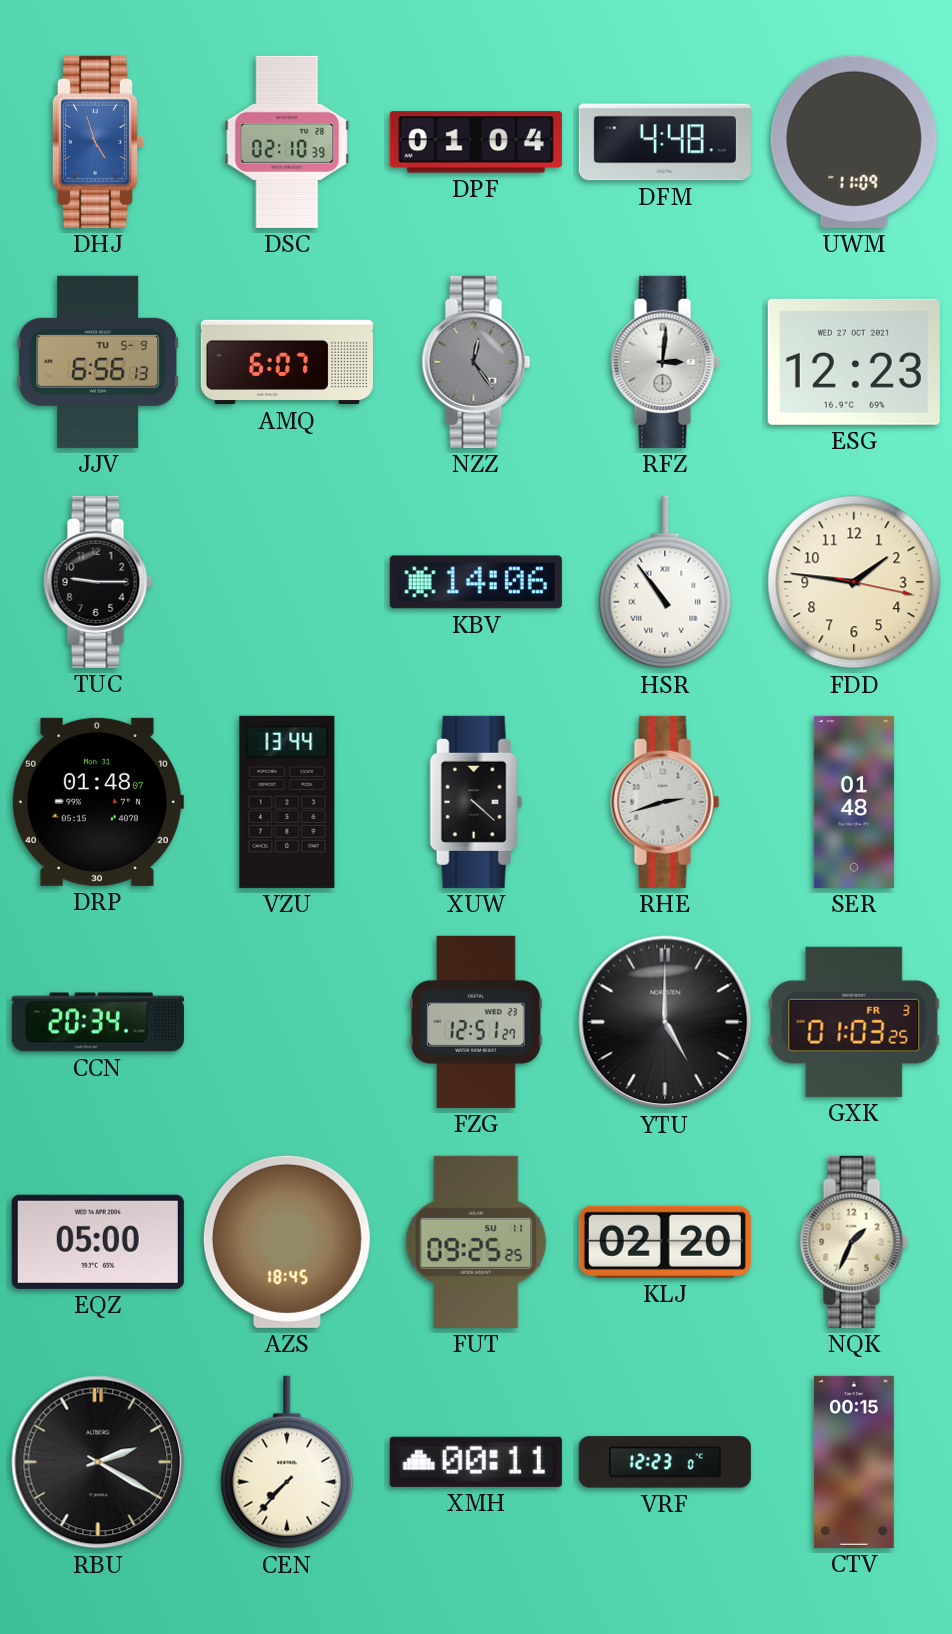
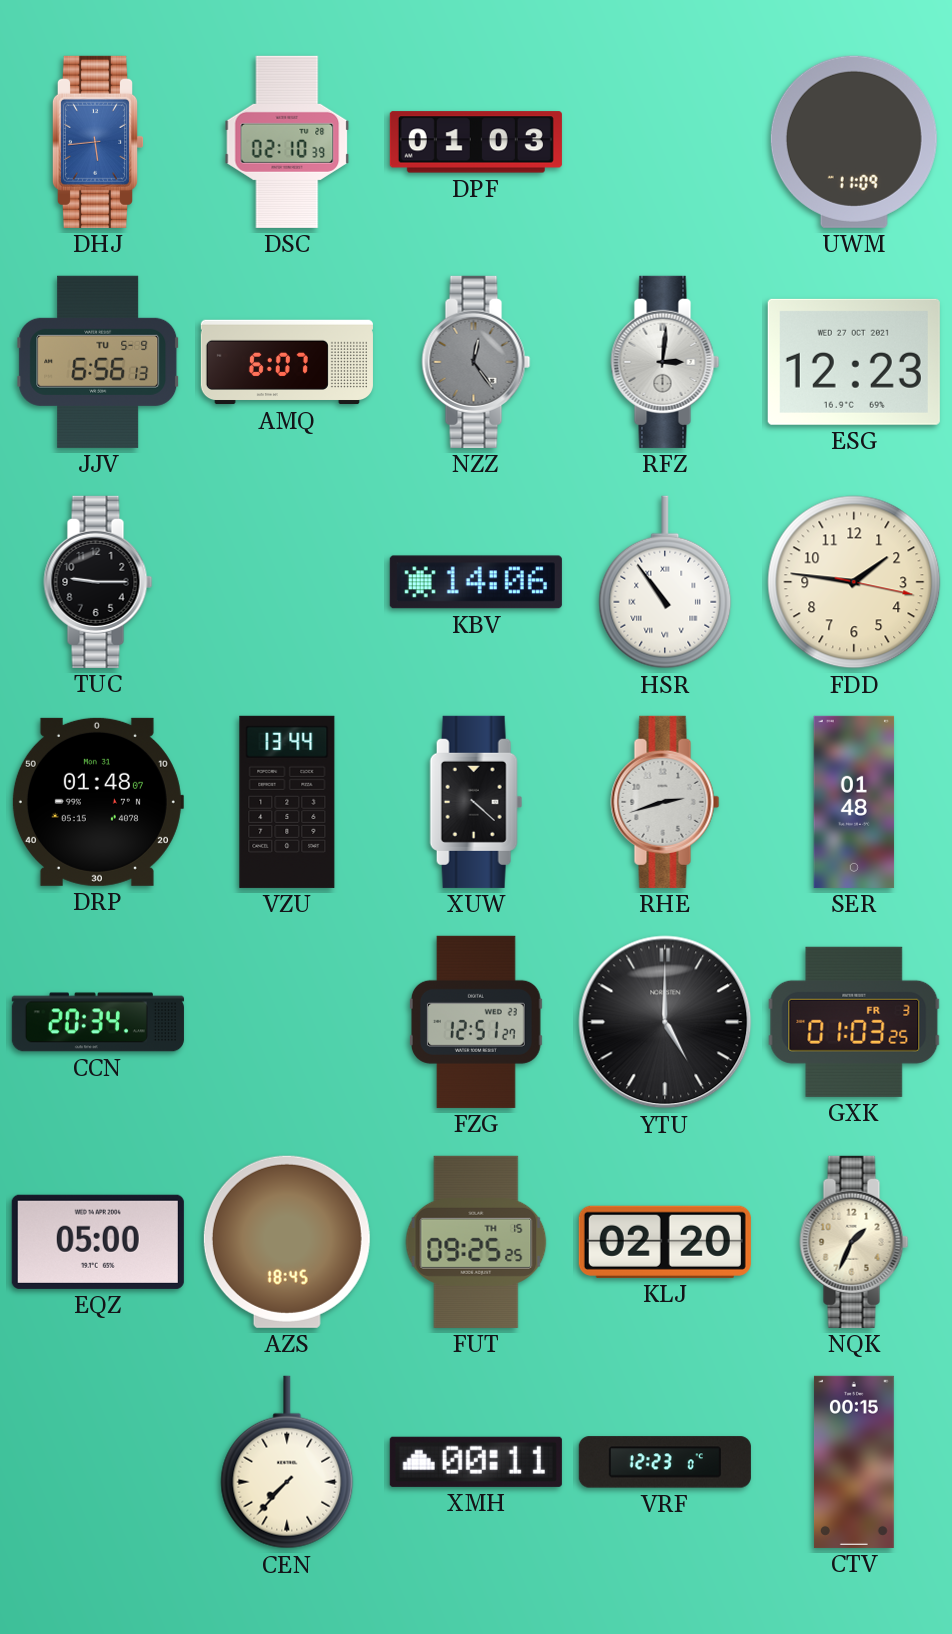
DHJ: 4:57 -> 5:44
DPF: 01:04 -> 01:03
DFM: 4:48 -> none
FUT date: SU 11 -> TH 15
RBU: 2:20 -> none
